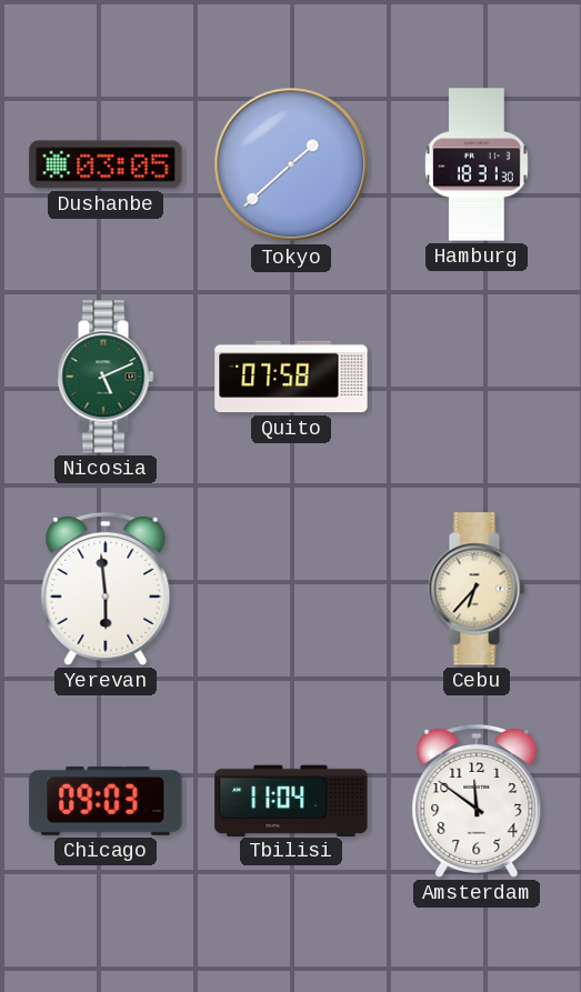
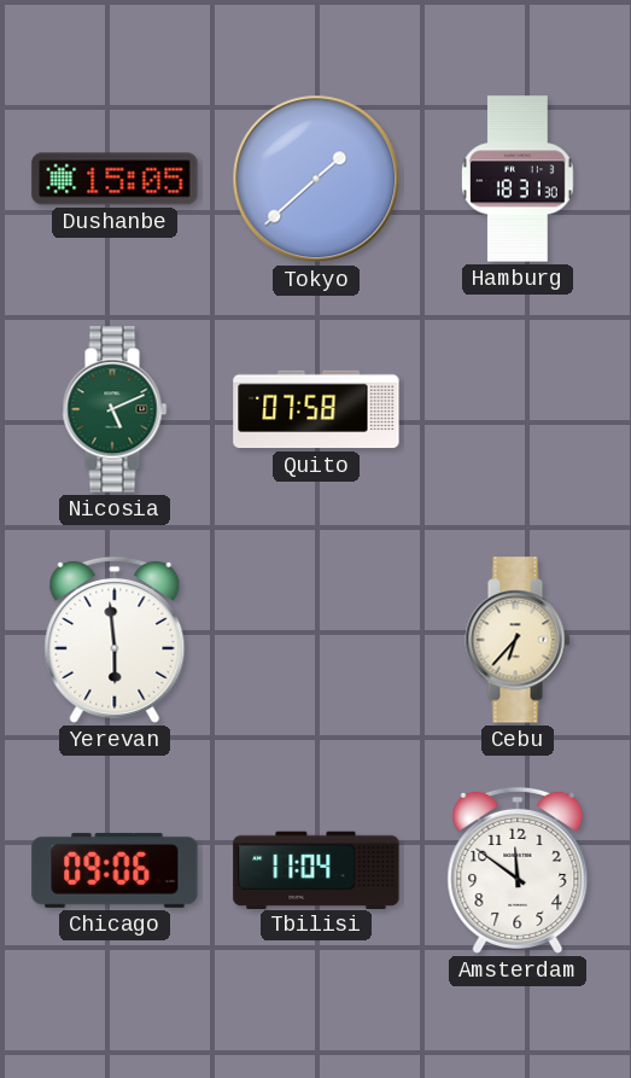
Dushanbe: 03:05 -> 15:05
Chicago: 09:03 -> 09:06
